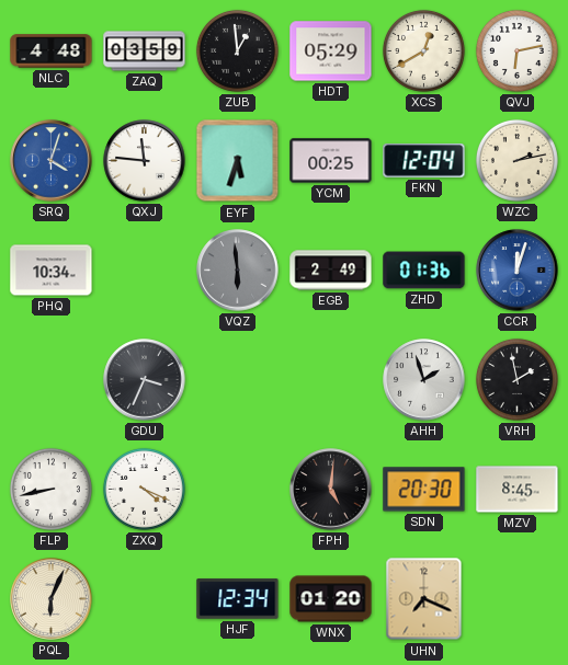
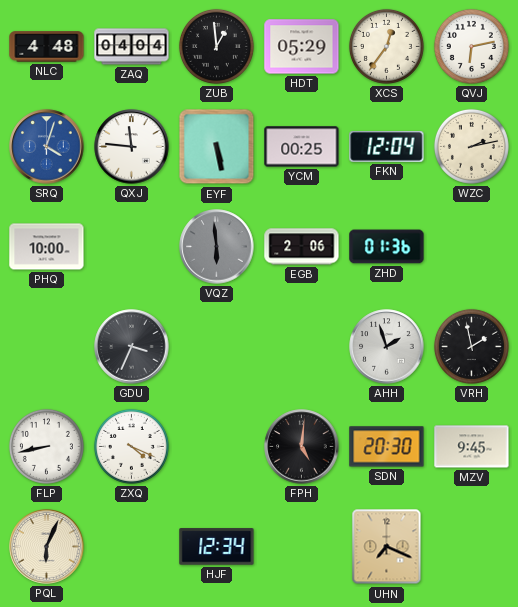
ZAQ: 03:59 -> 04:04
XCS: 12:40 -> 12:36
EYF: 5:33 -> 5:28
PHQ: 10:34 -> 10:00
EGB: 2:49 -> 2:06
CCR: 12:03 -> none
MZV: 8:45 -> 9:45
WNX: 01:20 -> none
